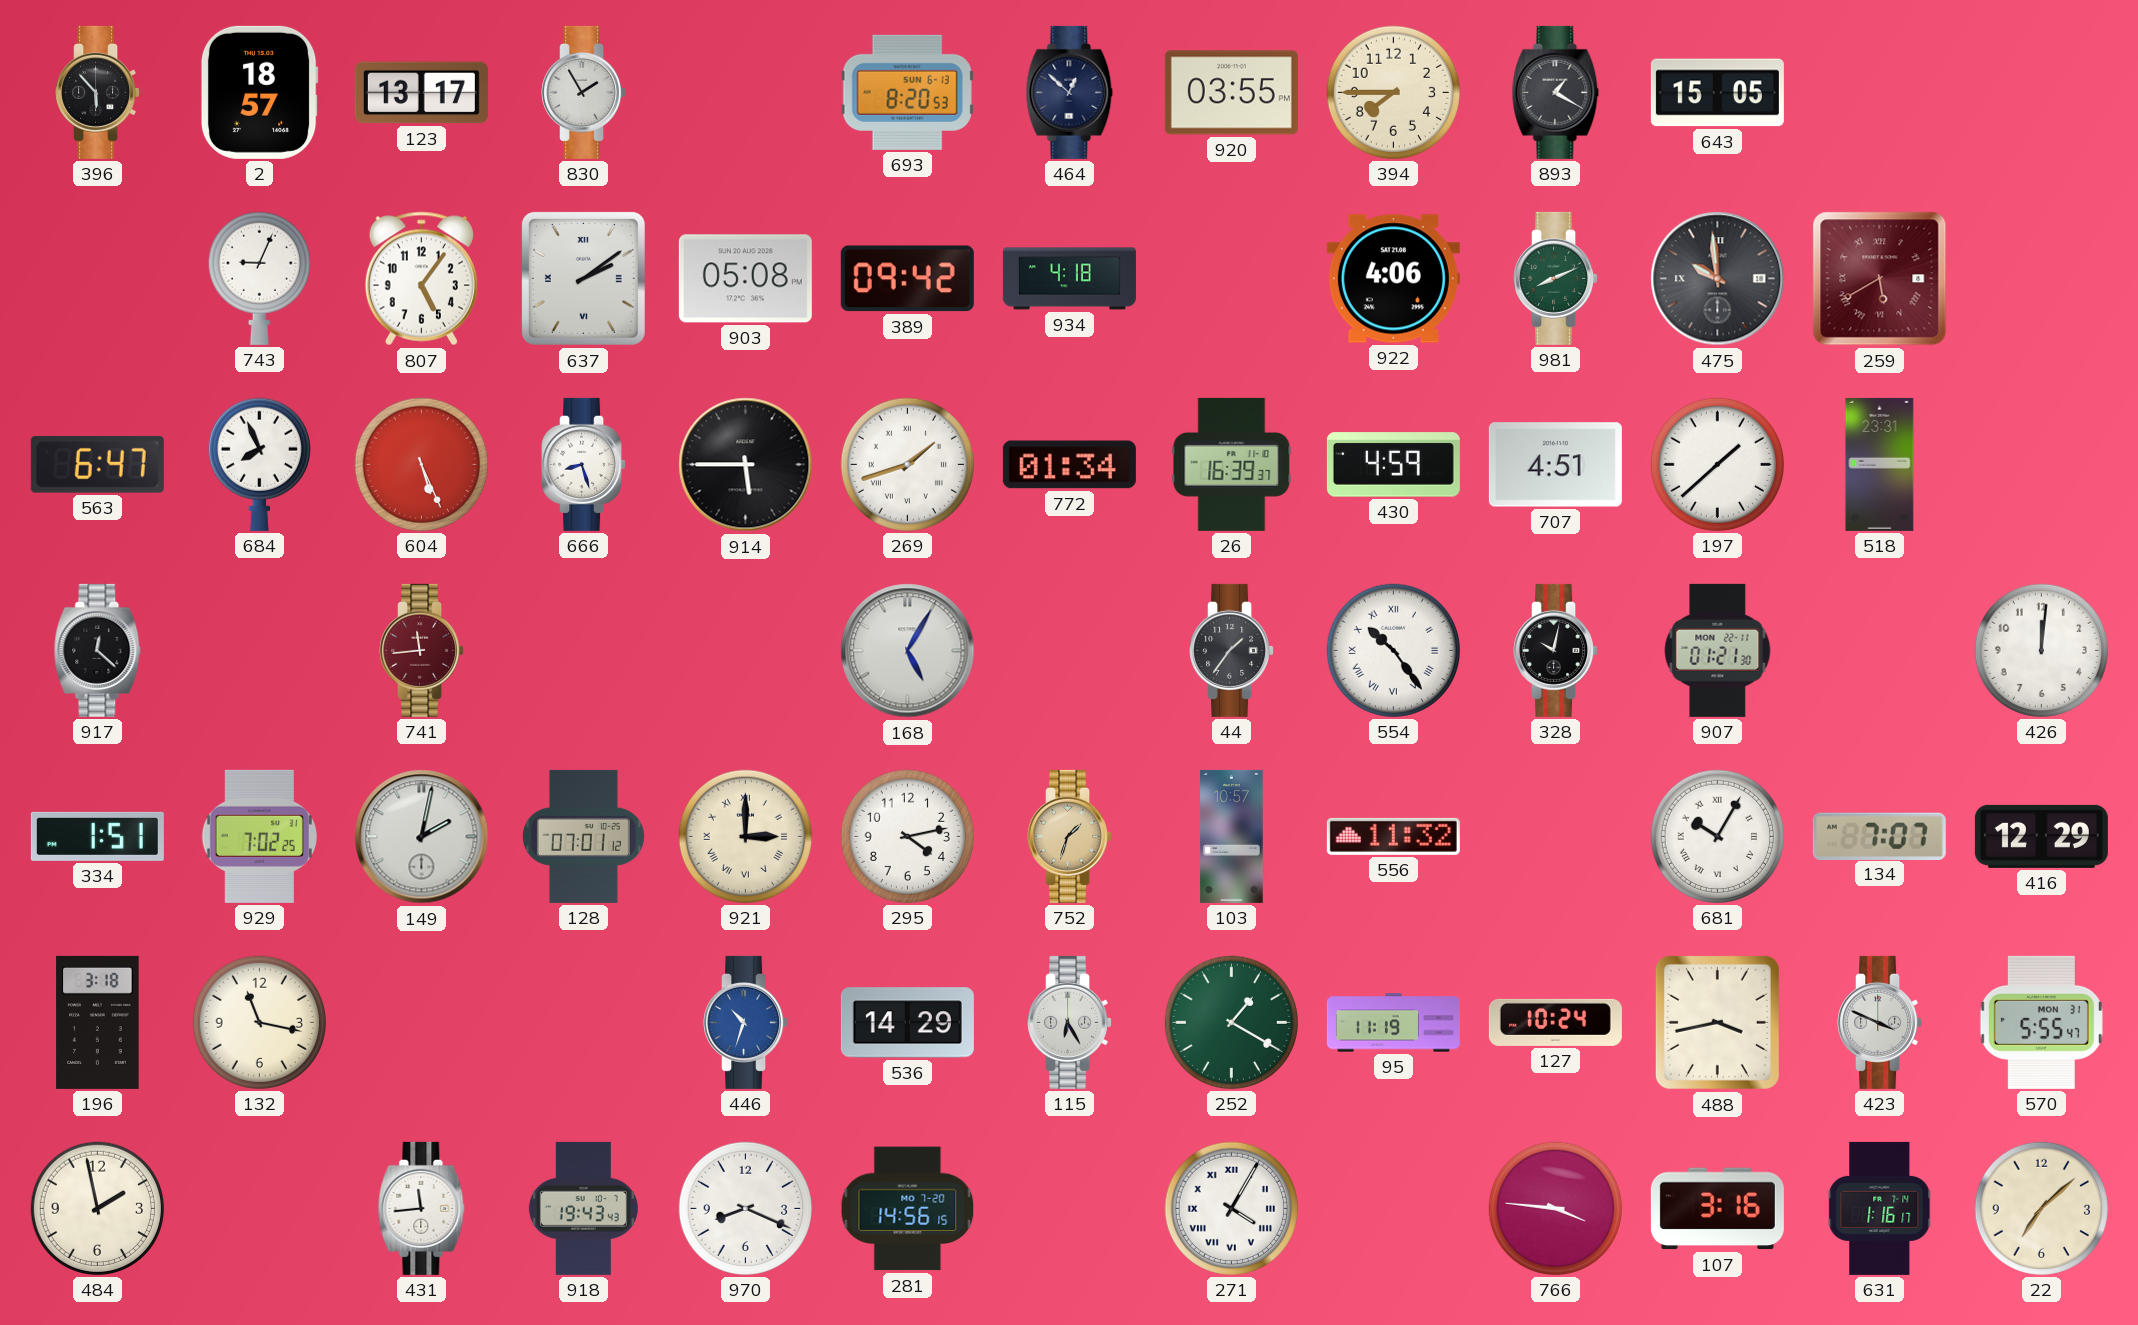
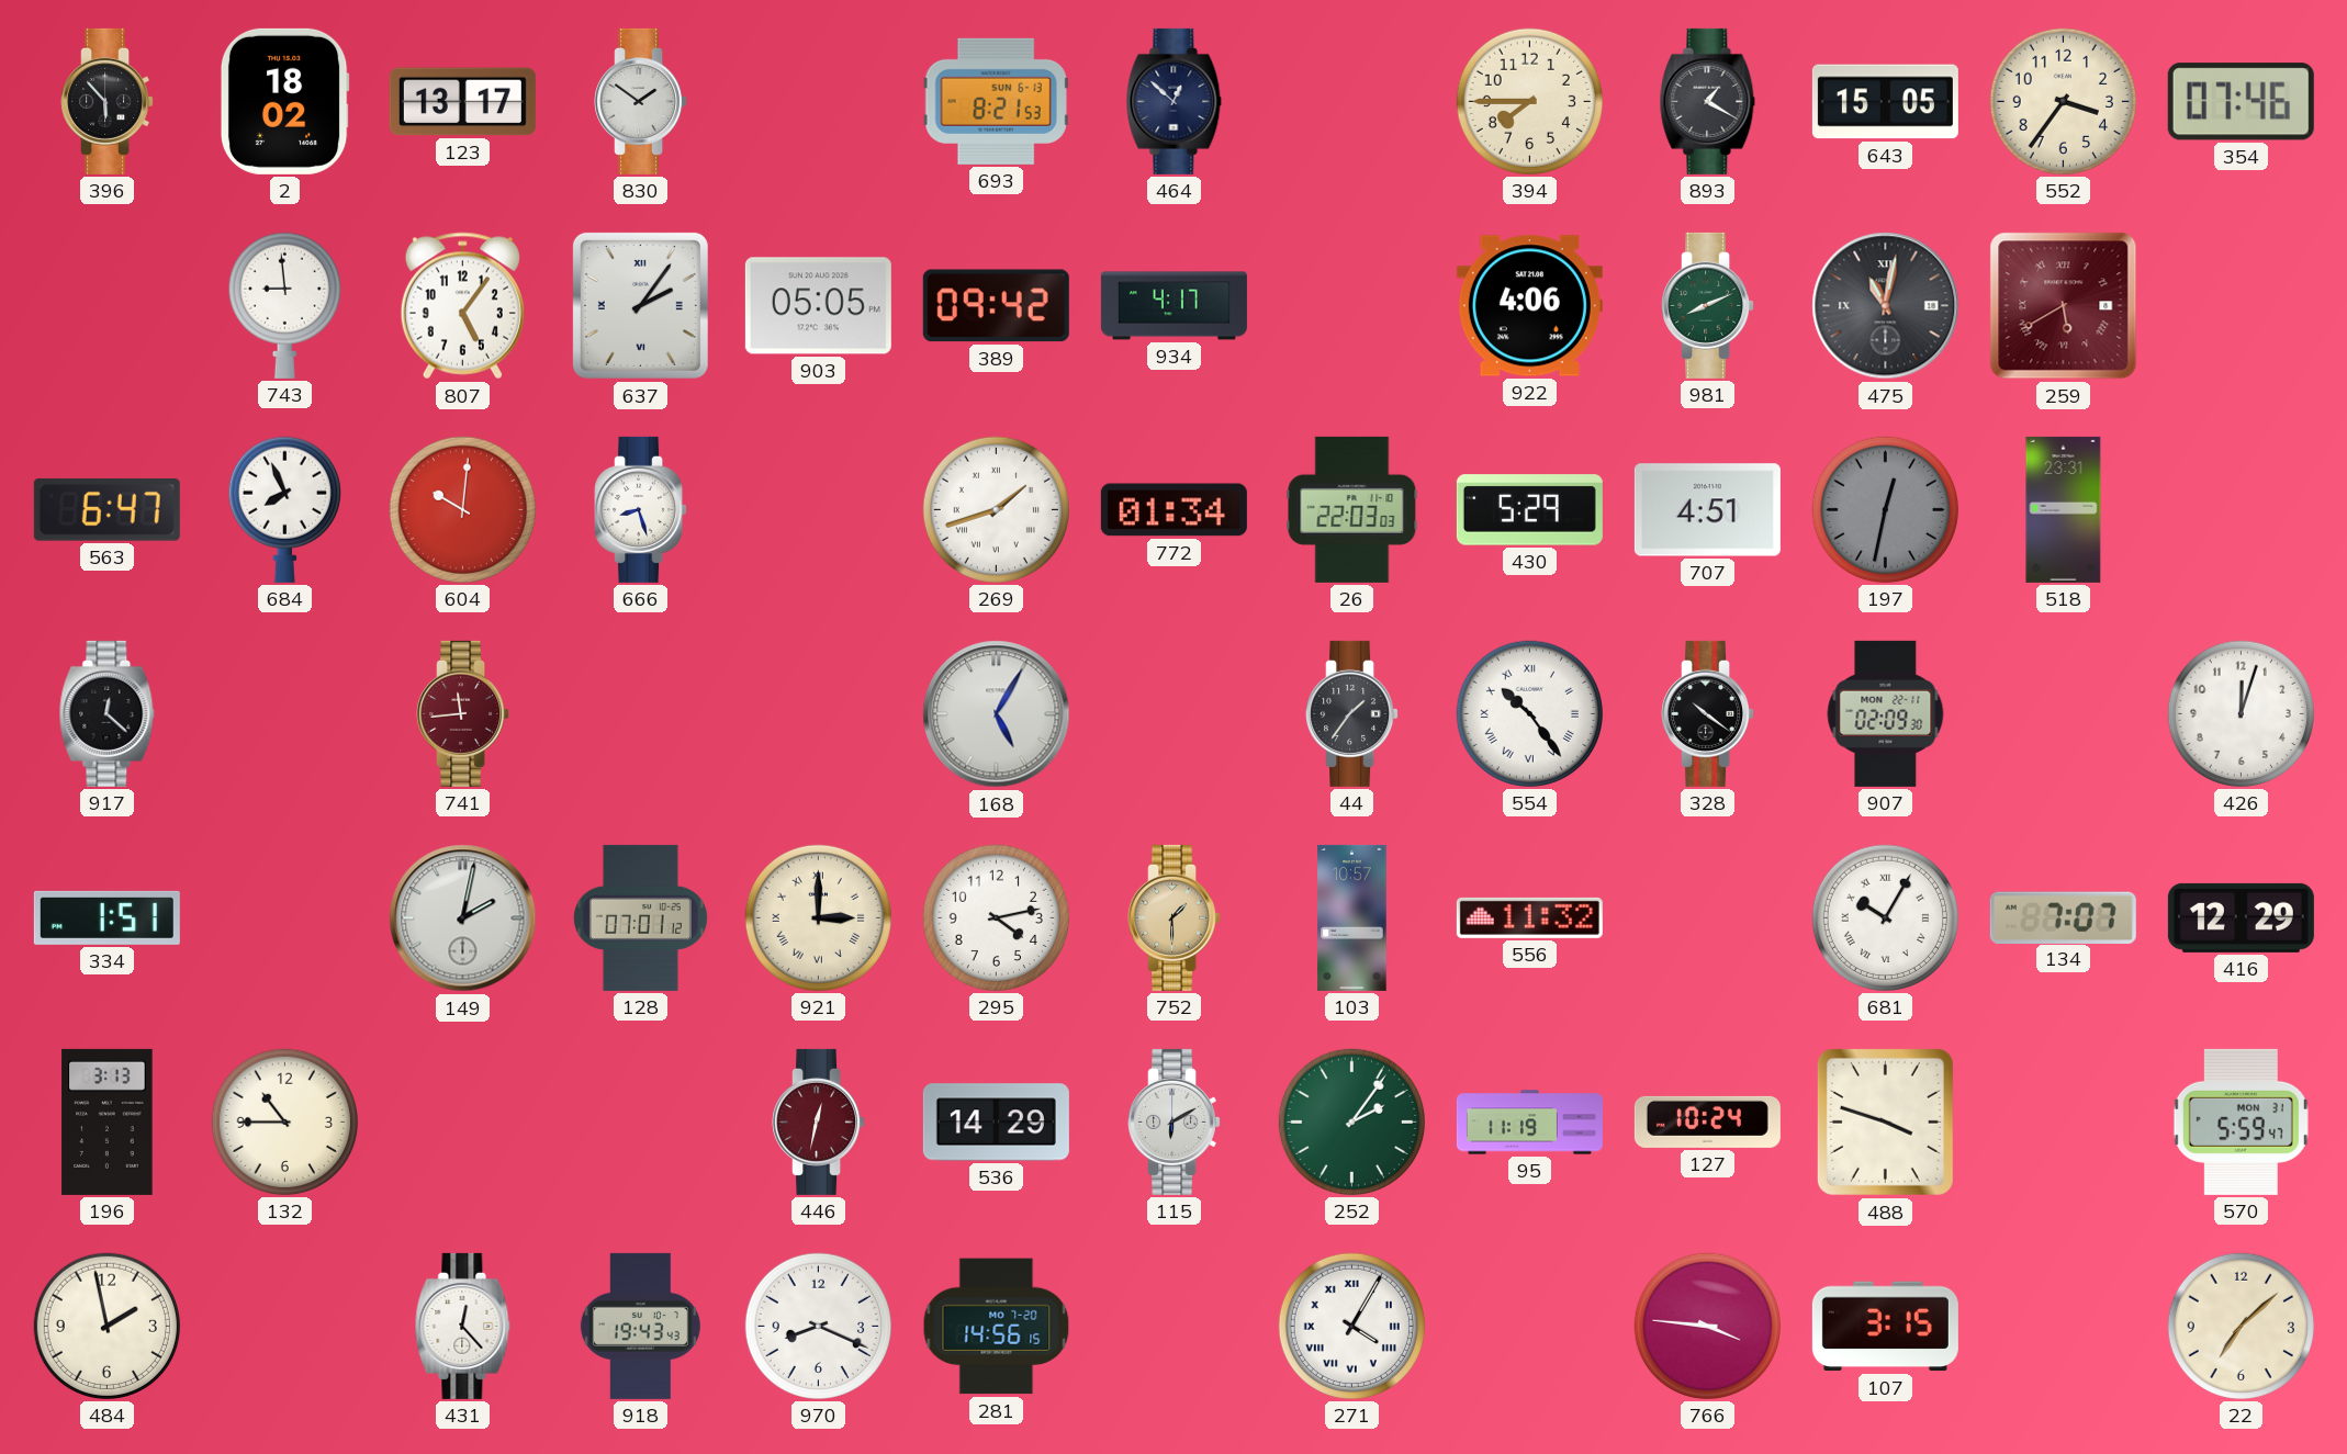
2: 18:57 -> 18:02
830: 1:55 -> 1:51
693: 8:20 -> 8:21
920: 03:55 -> none
552: none -> 3:36
354: none -> 07:46
743: 9:04 -> 8:59
637: 2:09 -> 2:06
903: 05:08 -> 05:05
934: 4:18 -> 4:17
475: 9:59 -> 11:02
604: 5:26 -> 10:01
914: 5:45 -> none
26: 16:39 -> 22:03
430: 4:59 -> 5:29
197: 1:38 -> 12:32
197 dial: white -> grey
328: 10:02 -> 10:21
907: 01:21 -> 02:09
426: 12:01 -> 12:03
929: 7:02 -> none
752: 1:33 -> 1:30
196: 3:18 -> 3:13
132: 11:17 -> 10:45
446: 10:33 -> 12:32
446 dial: blue -> burgundy
115: 6:25 -> 6:10
252: 1:20 -> 2:06
488: 3:43 -> 3:48
423: 3:49 -> none
570: 5:55 -> 5:59
431: 11:44 -> 12:23
107: 3:16 -> 3:15
631: 1:16 -> none
